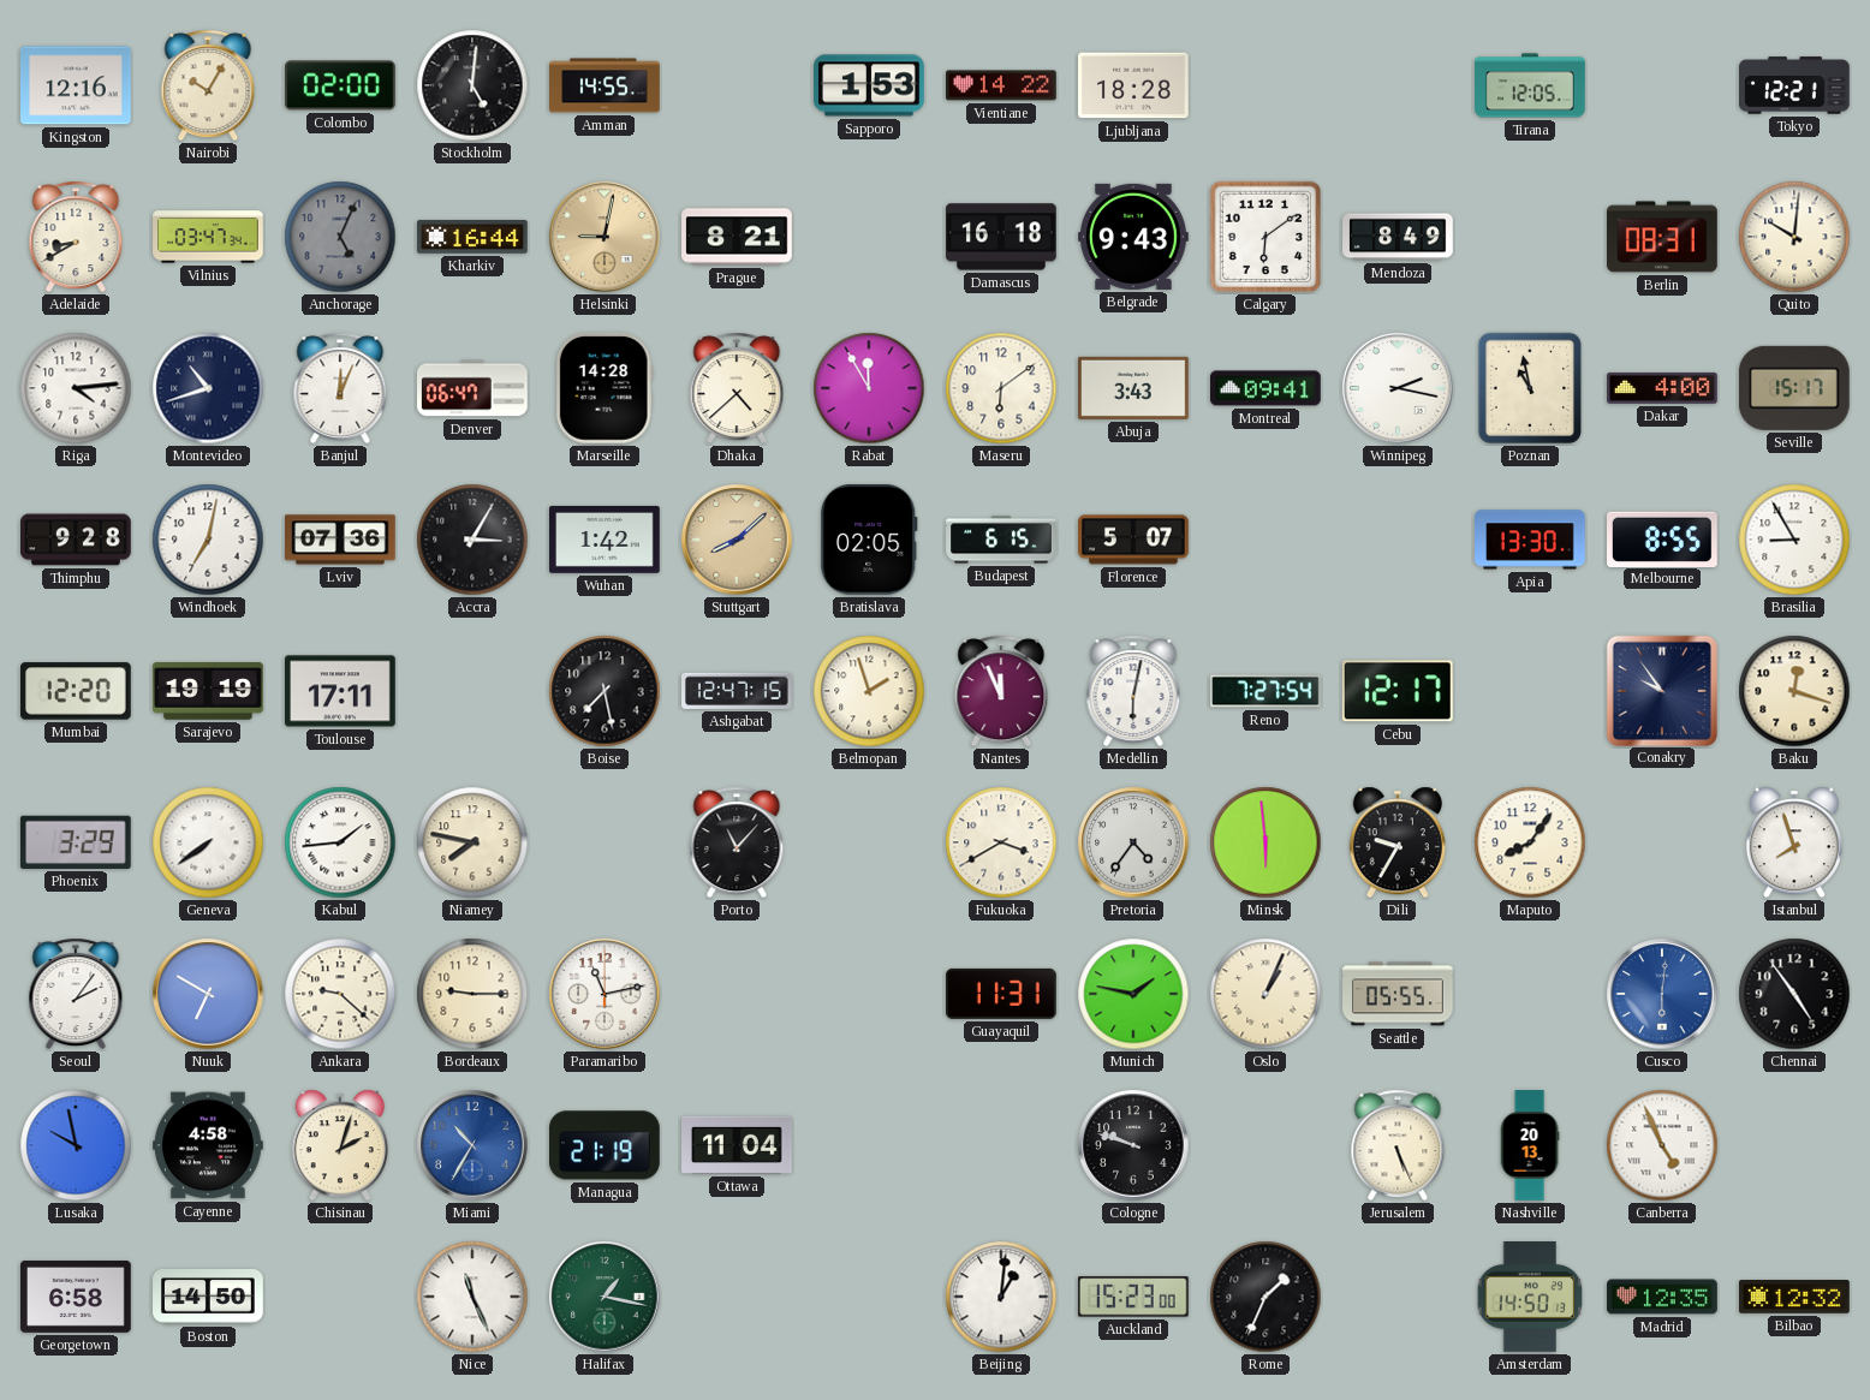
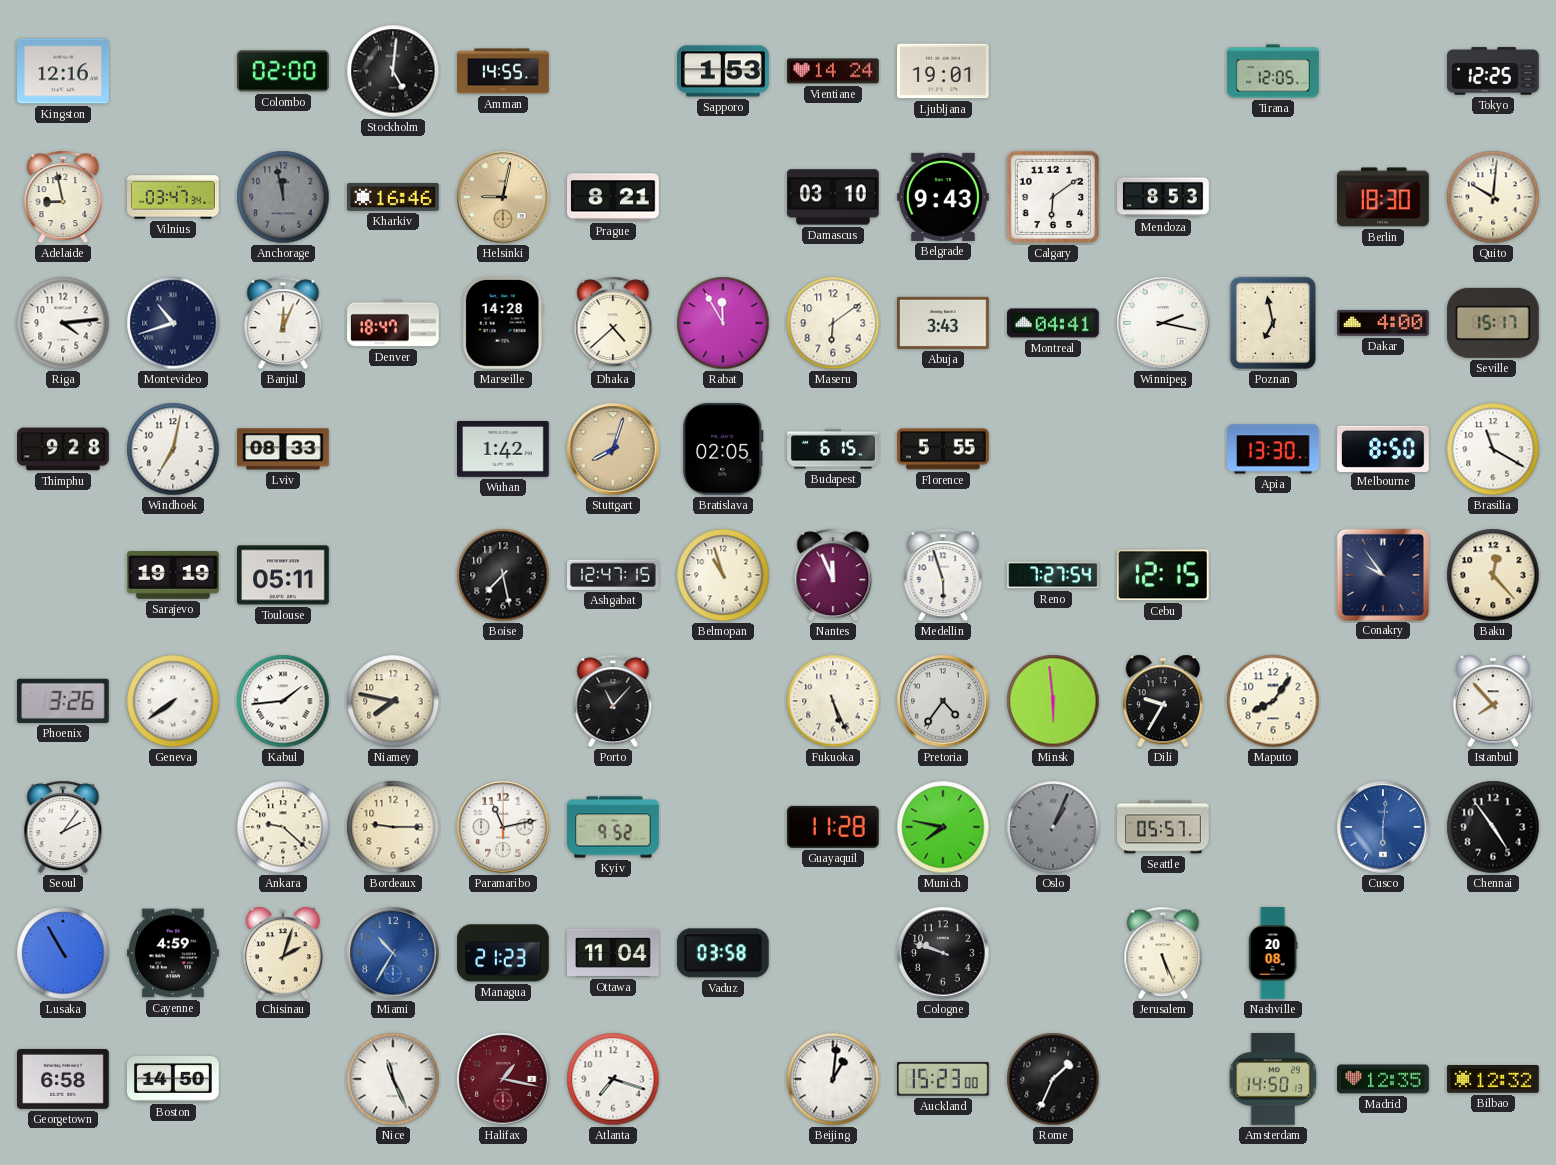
Nairobi: 10:05 -> none
Vientiane: 14:22 -> 14:24
Ljubljana: 18:28 -> 19:01
Tokyo: 12:21 -> 12:25
Adelaide: 8:40 -> 8:58
Anchorage: 5:04 -> 11:58
Kharkiv: 16:44 -> 16:46
Damascus: 16:18 -> 03:10
Mendoza: 8:49 -> 8:53
Berlin: 08:31 -> 18:30
Denver: 06:47 -> 18:47
Montreal: 09:41 -> 04:41
Poznan: 10:58 -> 6:58
Lviv: 07:36 -> 08:33
Accra: 3:05 -> none
Stuttgart: 8:08 -> 8:03
Florence: 5:07 -> 5:55
Melbourne: 8:55 -> 8:50
Brasilia: 8:55 -> 11:20
Mumbai: 12:20 -> none
Toulouse: 17:11 -> 05:11
Belmopan: 1:57 -> 10:57
Medellin: 6:02 -> 5:57
Cebu: 12:17 -> 12:15
Baku: 12:18 -> 12:23
Phoenix: 3:29 -> 3:26
Fukuoka: 3:40 -> 5:26
Istanbul: 7:57 -> 7:53
Nuuk: 6:50 -> none
Kyiv: none -> 9:52
Guayaquil: 11:31 -> 11:28
Munich: 1:47 -> 7:47
Oslo dial: cream -> grey
Seattle: 05:55 -> 05:57
Lusaka: 9:58 -> 10:55
Cayenne: 4:58 -> 4:59
Managua: 21:19 -> 21:23
Vaduz: none -> 03:58
Nashville: 20:13 -> 20:08
Canberra: 4:56 -> none
Halifax dial: green -> burgundy
Atlanta: none -> 7:18
